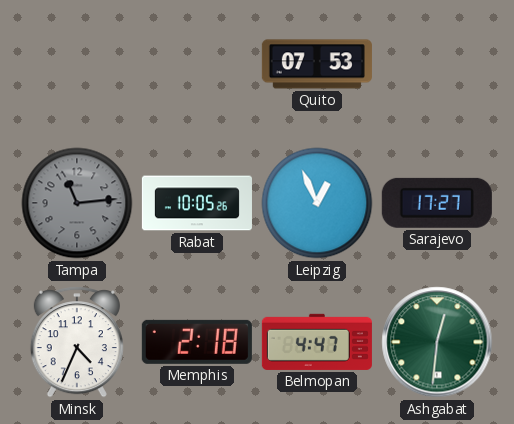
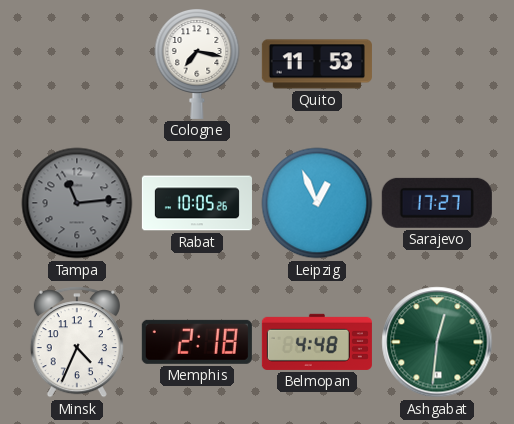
Cologne: none -> 7:17
Quito: 07:53 -> 11:53
Belmopan: 4:47 -> 4:48
